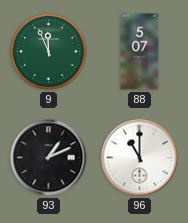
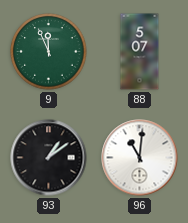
93: 1:11 -> 1:09
96: 11:00 -> 11:01
